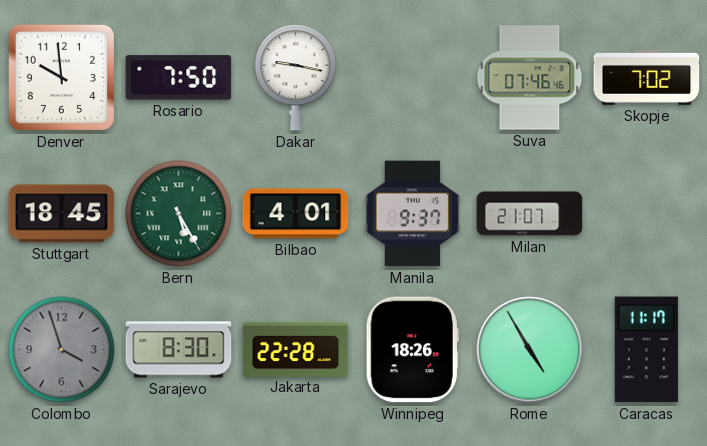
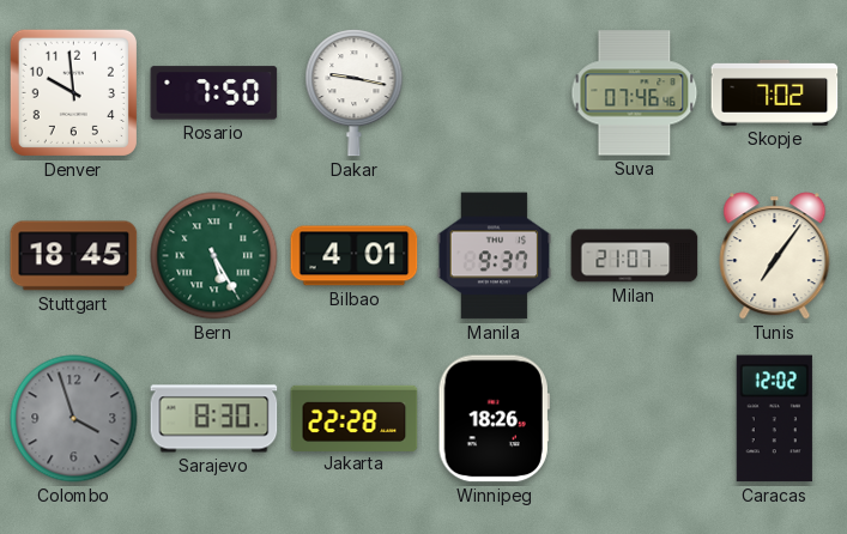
Tunis: none -> 7:06
Rome: 4:55 -> none
Caracas: 11:17 -> 12:02
